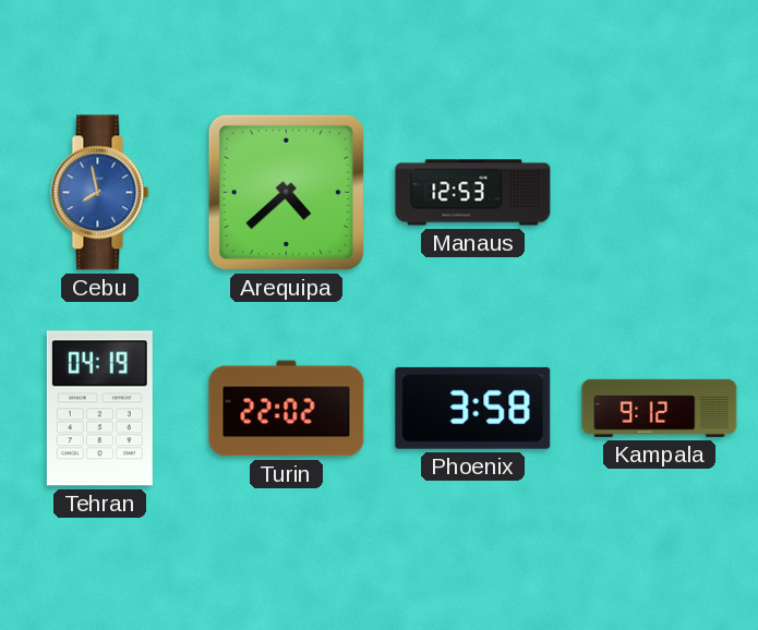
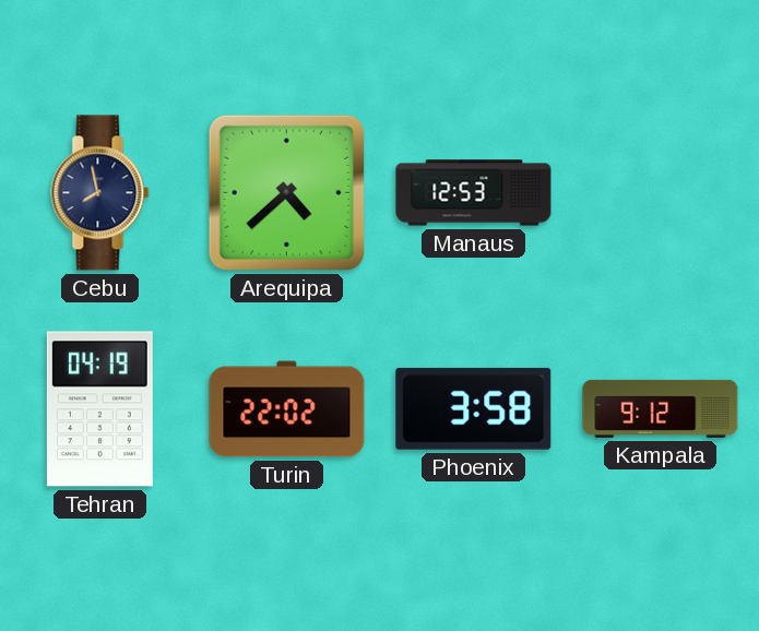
Cebu dial: blue -> navy
